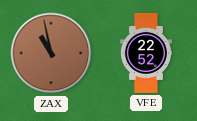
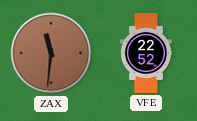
ZAX: 10:58 -> 11:31
